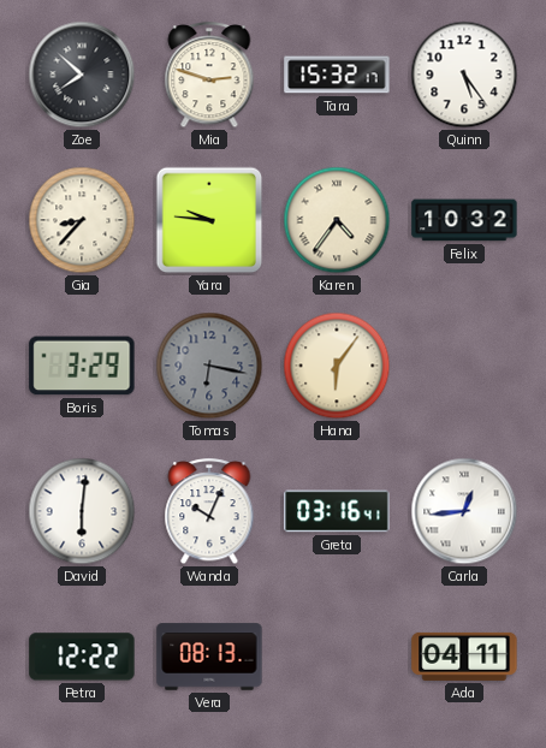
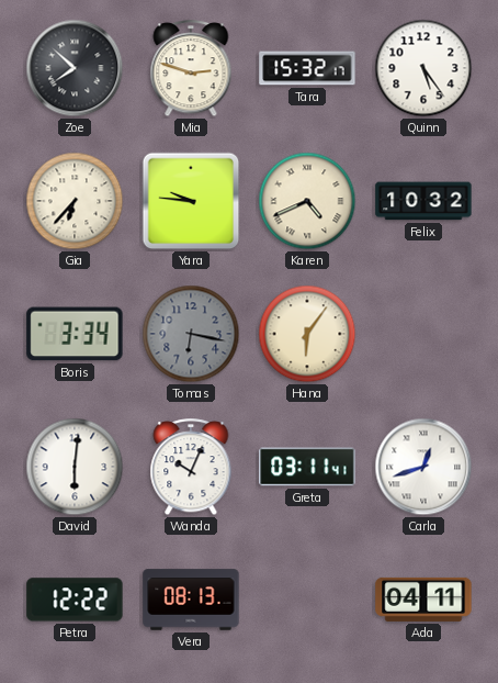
Gia: 8:37 -> 6:37
Karen: 4:36 -> 4:41
Boris: 3:29 -> 3:34
Greta: 03:16 -> 03:11
Carla: 12:44 -> 12:42
